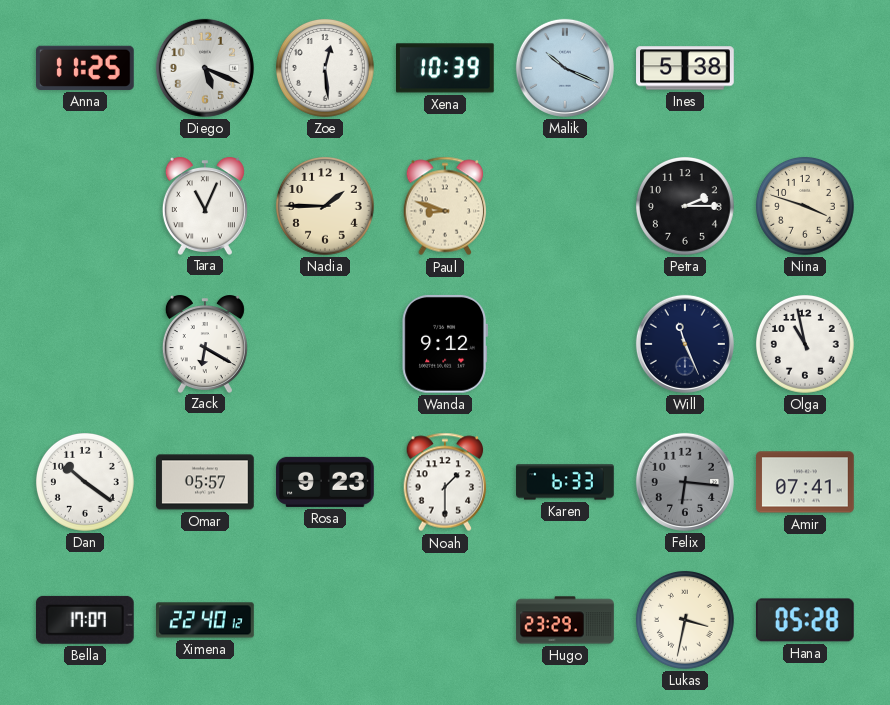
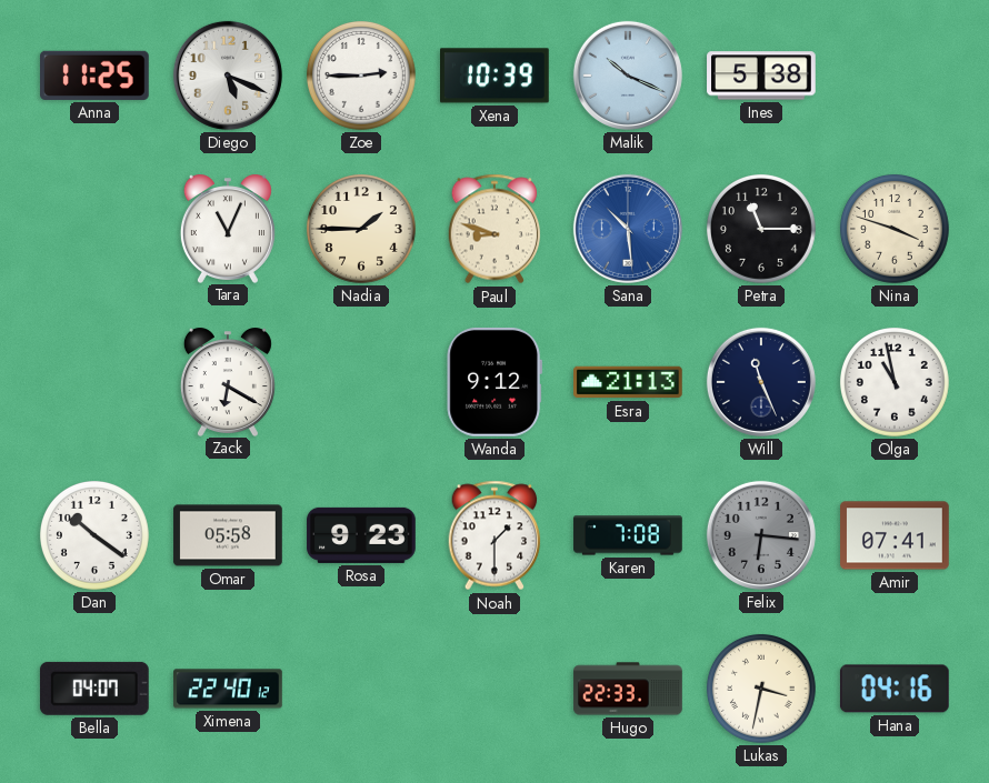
Zoe: 12:29 -> 2:45
Sana: none -> 10:29
Petra: 2:15 -> 11:15
Esra: none -> 21:13
Omar: 05:57 -> 05:58
Karen: 6:33 -> 7:08
Bella: 17:07 -> 04:07
Hugo: 23:29 -> 22:33
Hana: 05:28 -> 04:16
